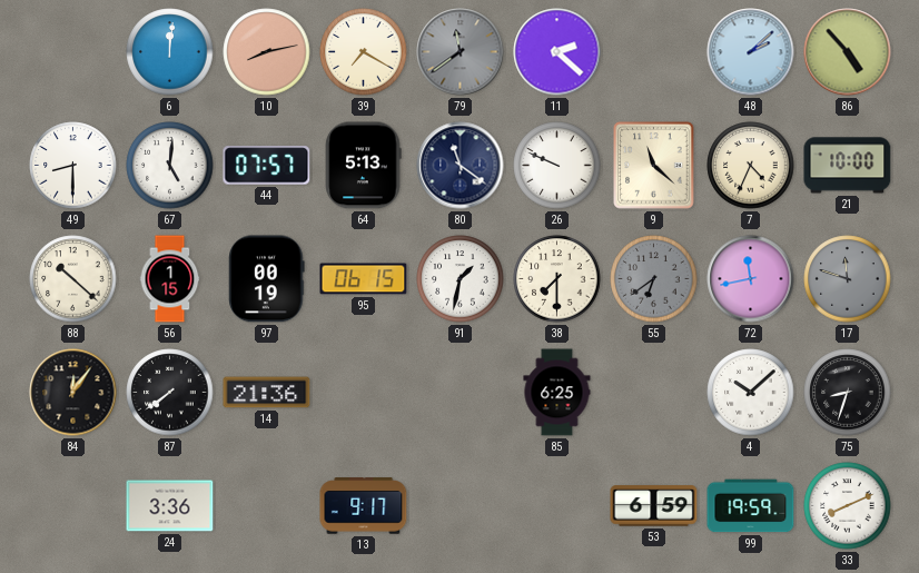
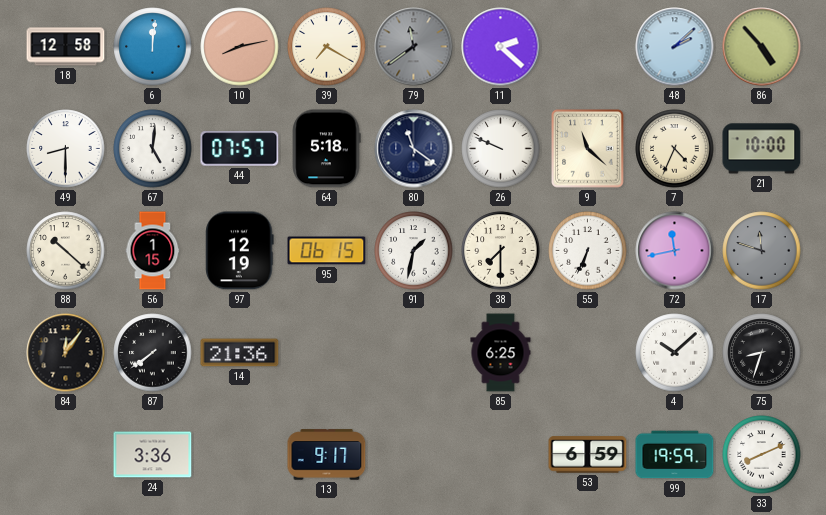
18: none -> 12:58
64: 5:13 -> 5:18
97: 00:19 -> 12:19
55: 6:39 -> 6:34
55 dial: grey -> white
